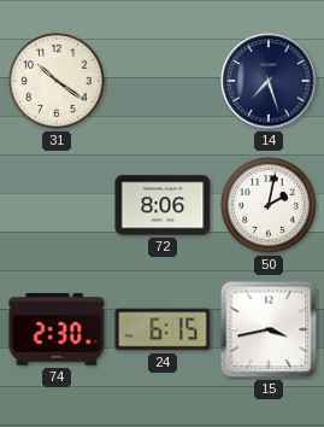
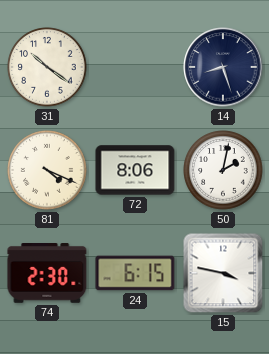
14: 7:27 -> 8:27
81: none -> 4:19
15: 3:43 -> 3:47
